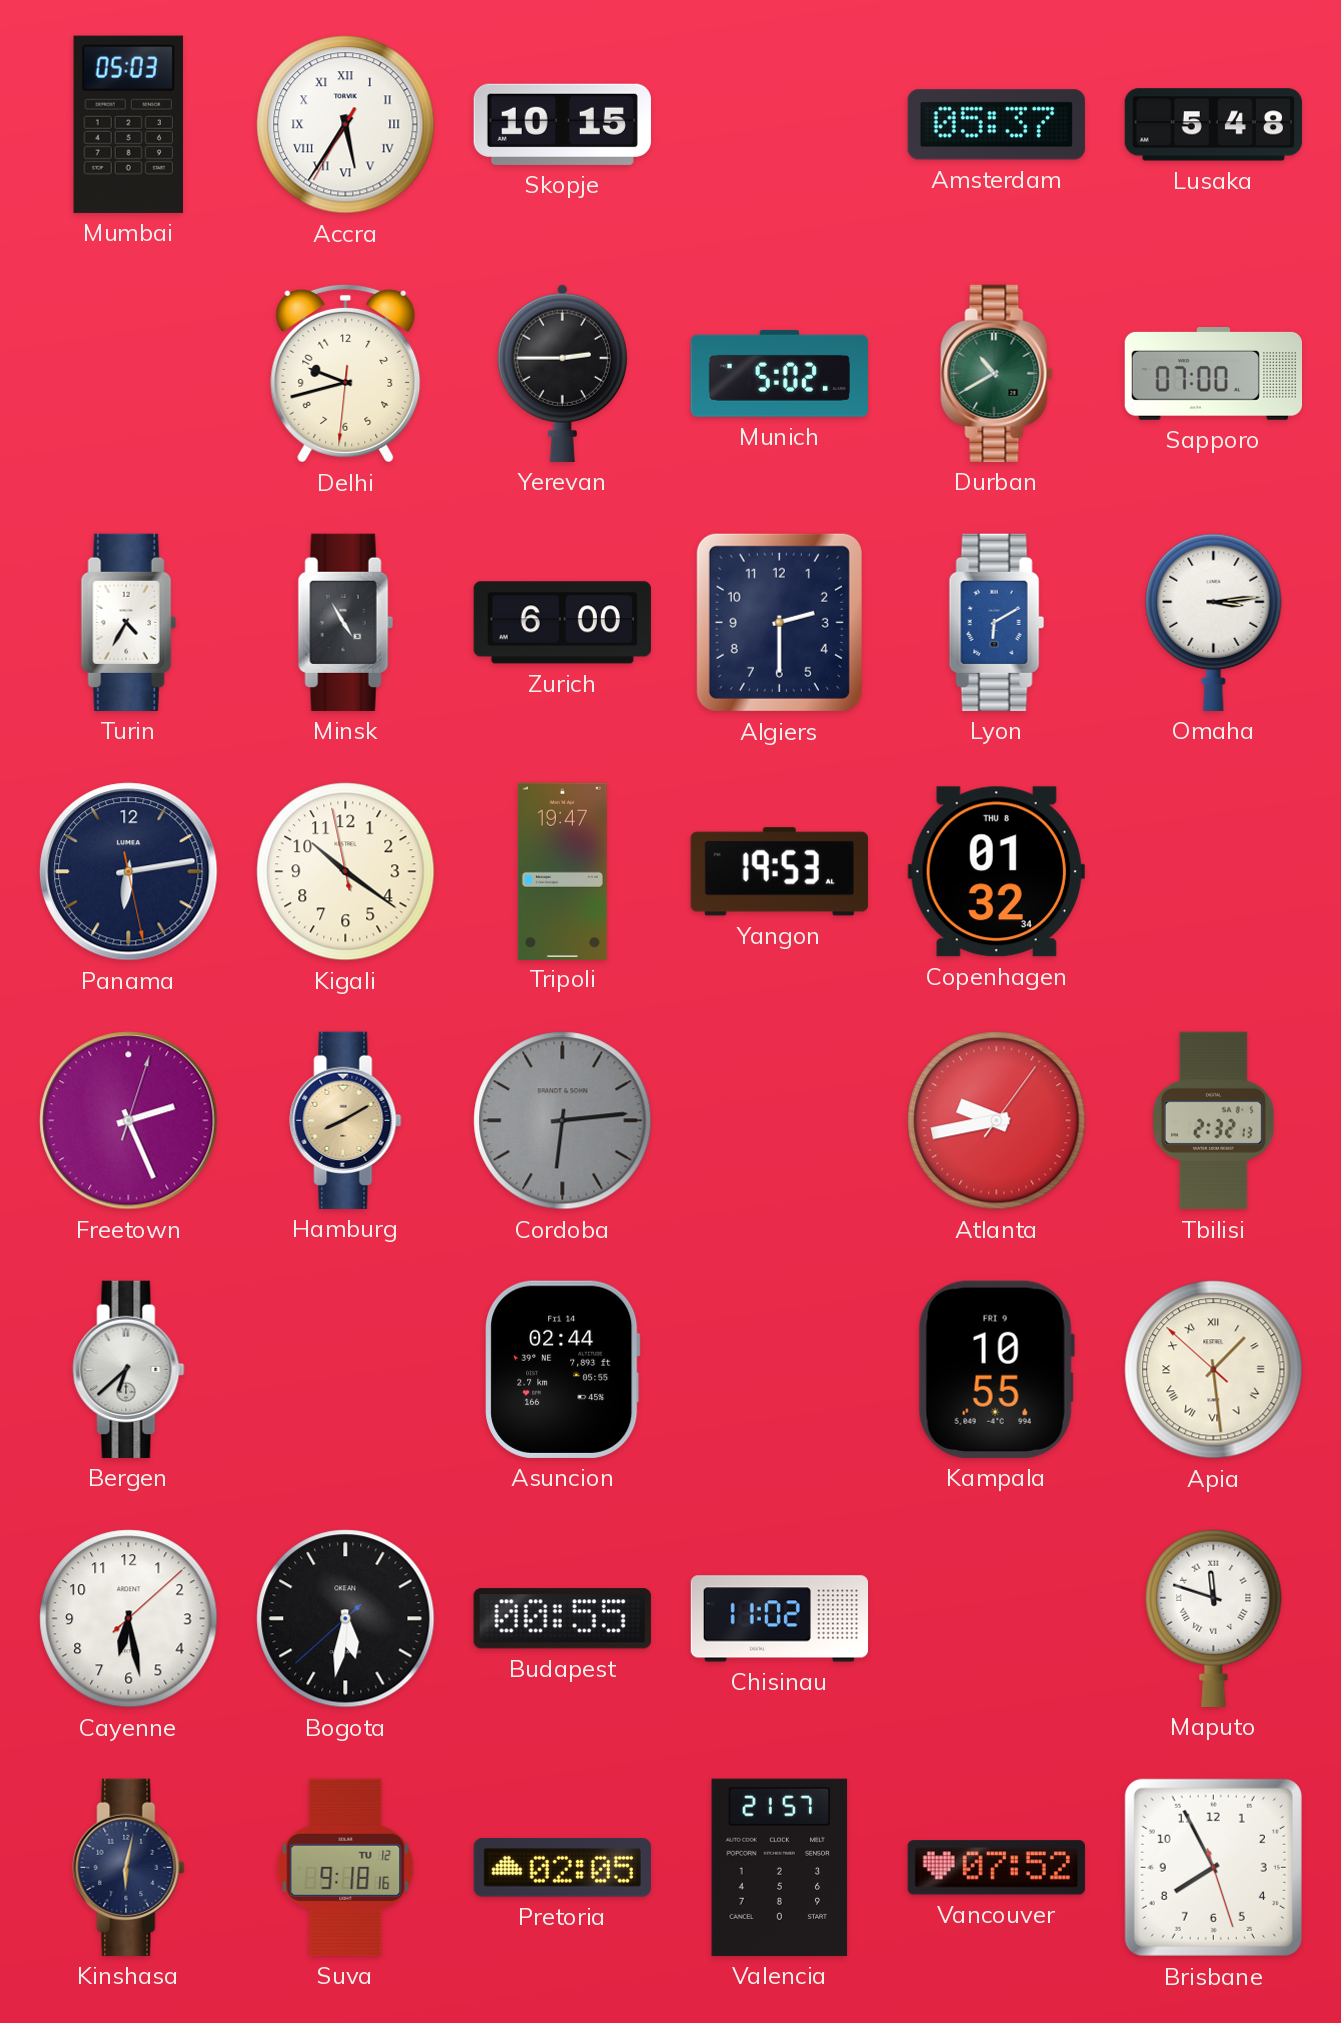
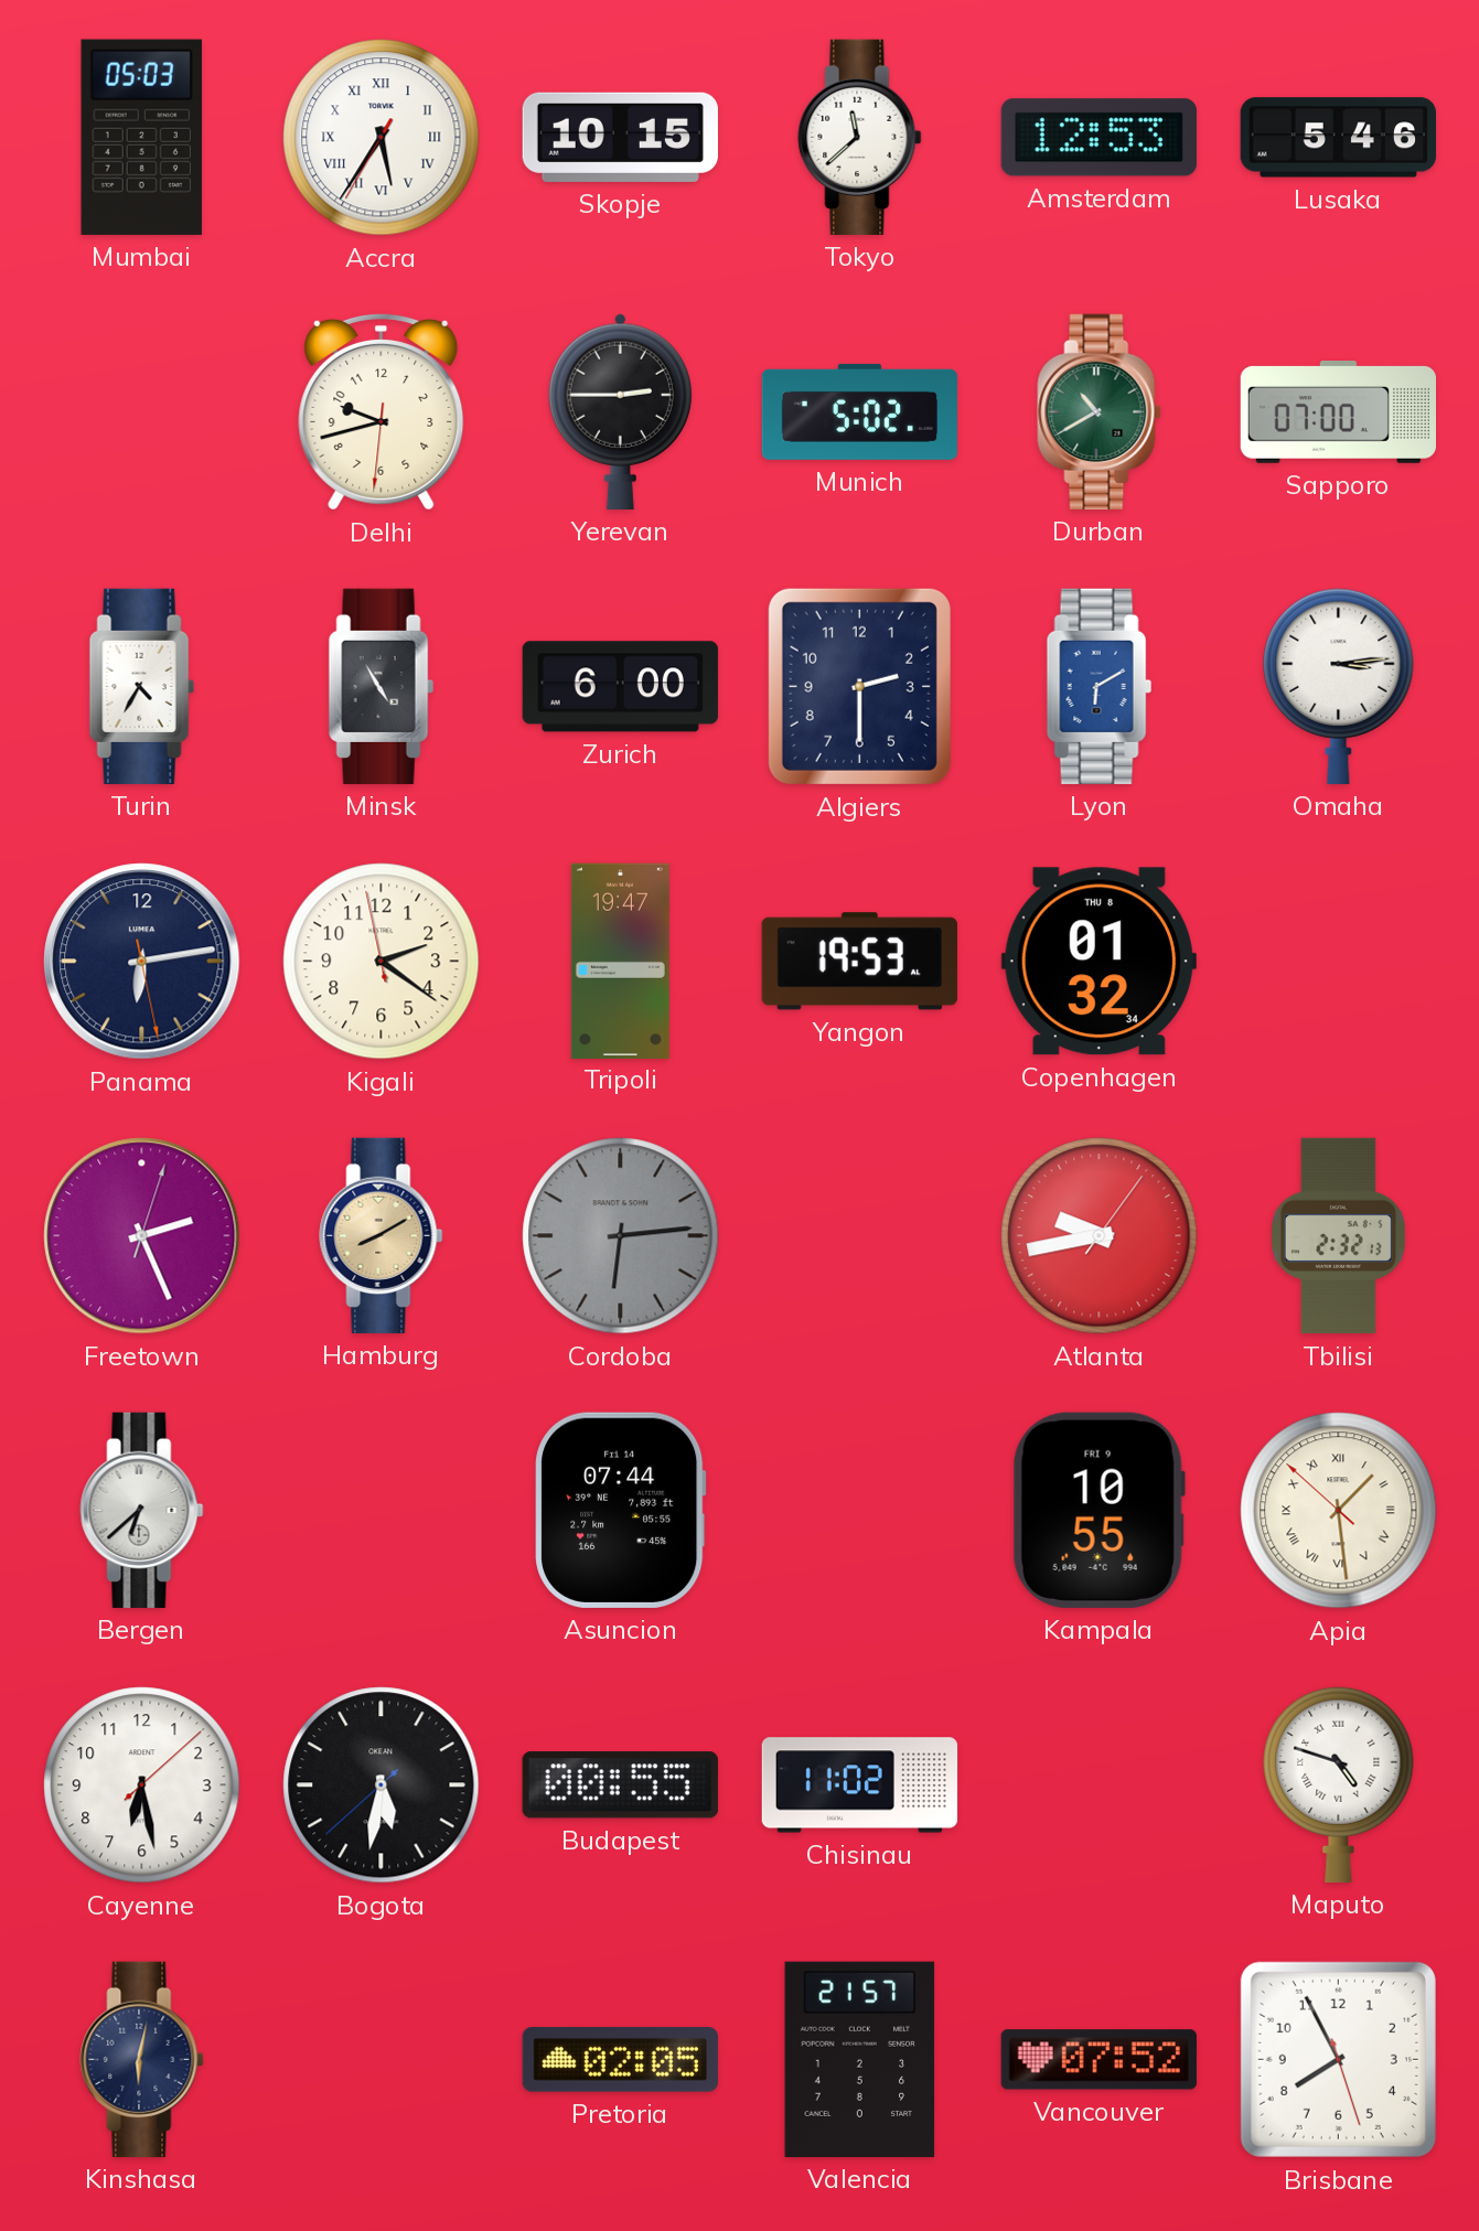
Tokyo: none -> 11:38
Amsterdam: 05:37 -> 12:53
Lusaka: 5:48 -> 5:46
Kigali: 10:20 -> 2:20
Asuncion: 02:44 -> 07:44
Maputo: 11:48 -> 4:48
Suva: 9:18 -> none
